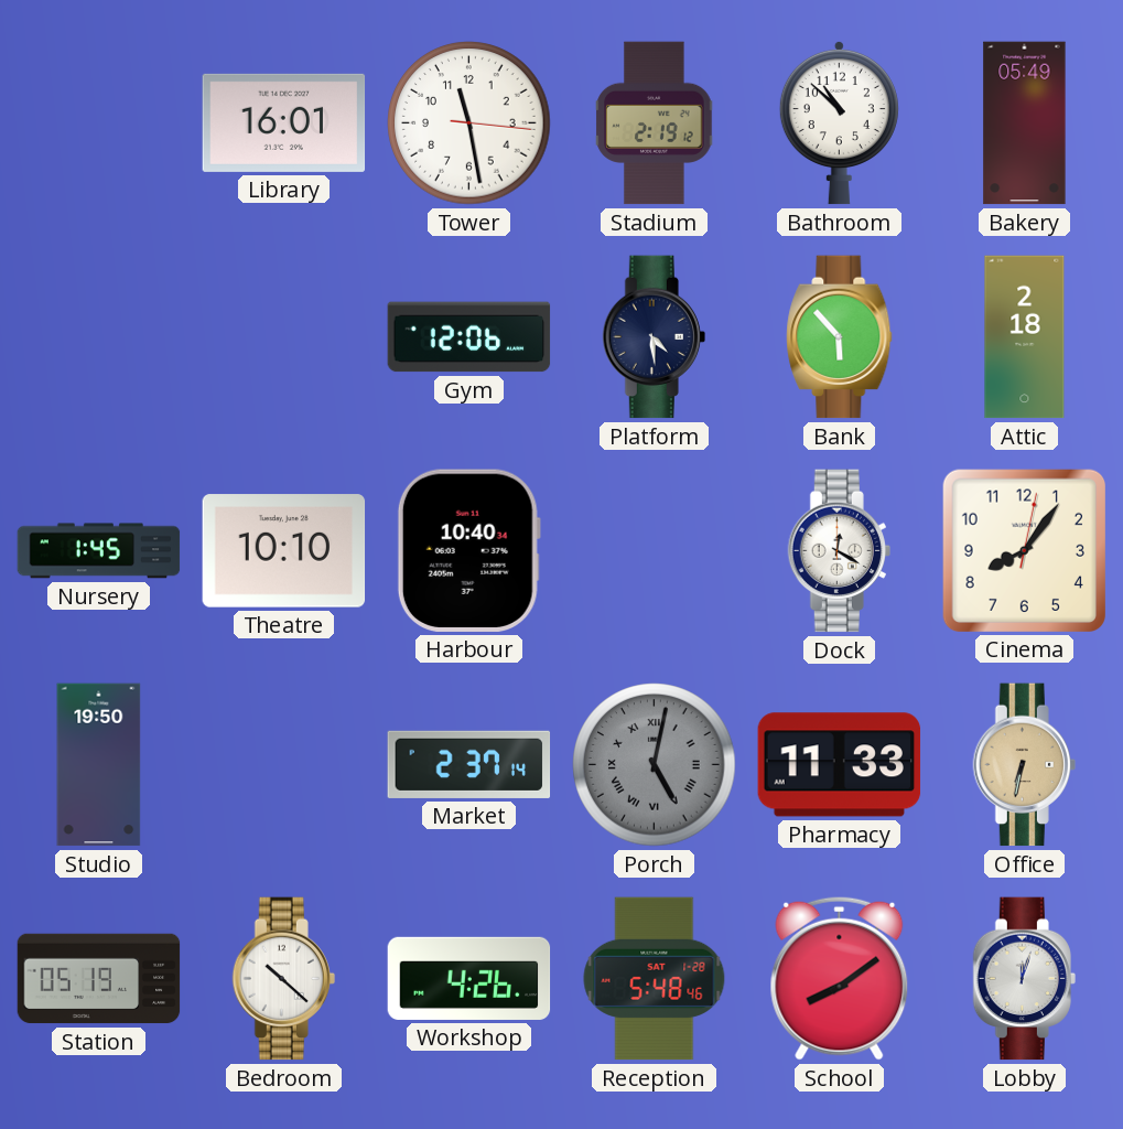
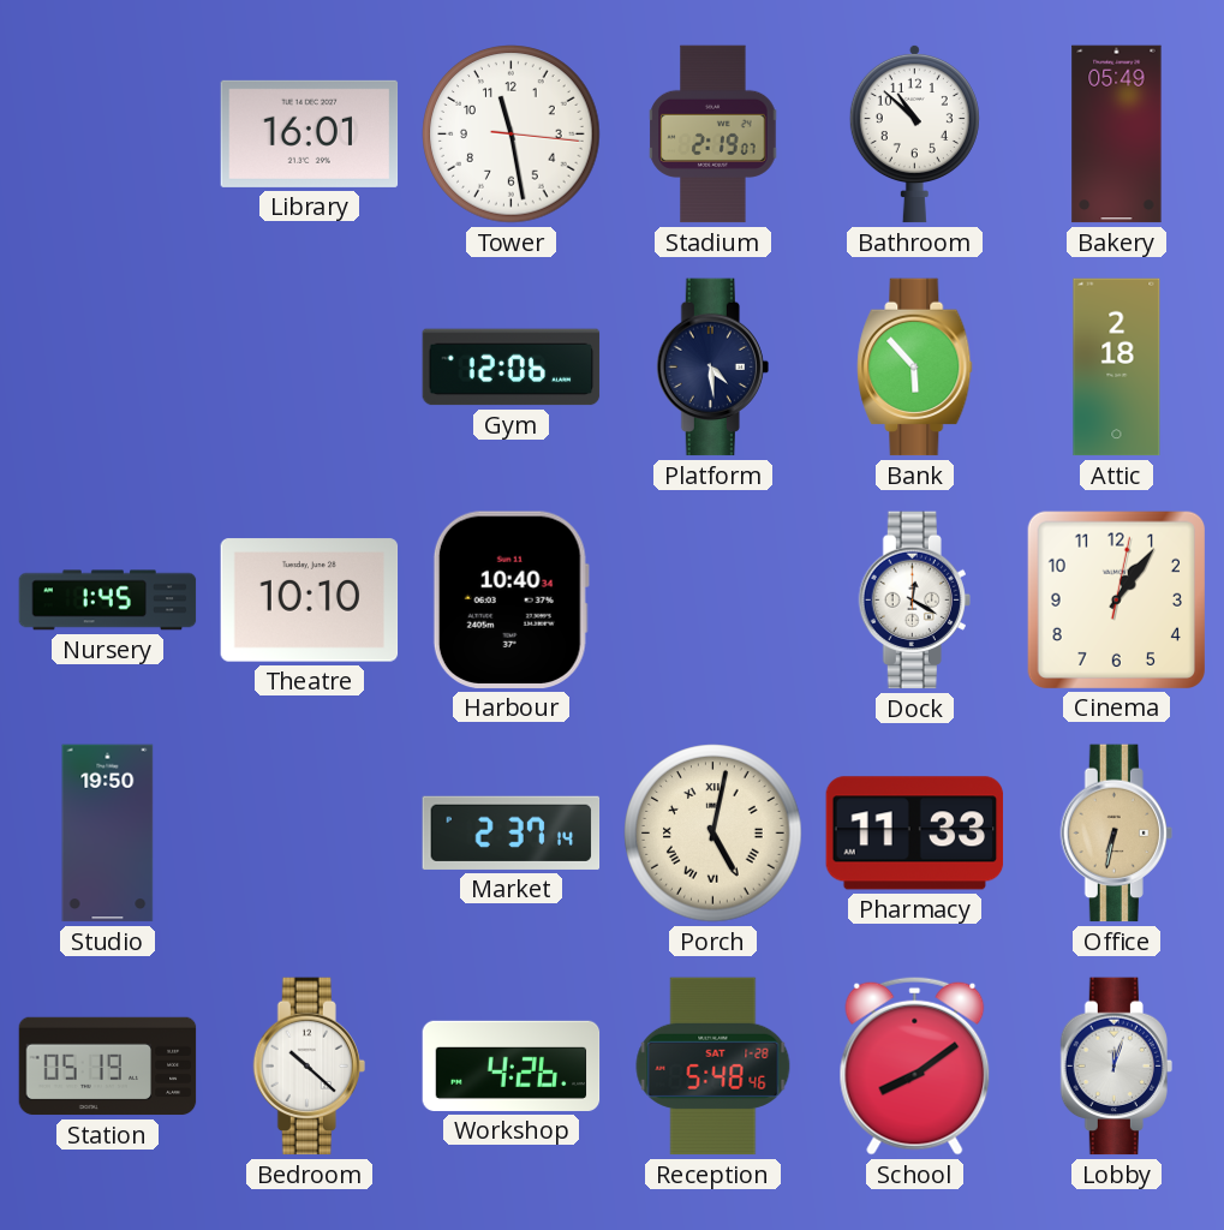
Stadium: 2:19:12 -> 2:19:07
Cinema: 8:06 -> 1:06
Porch dial: grey -> cream
